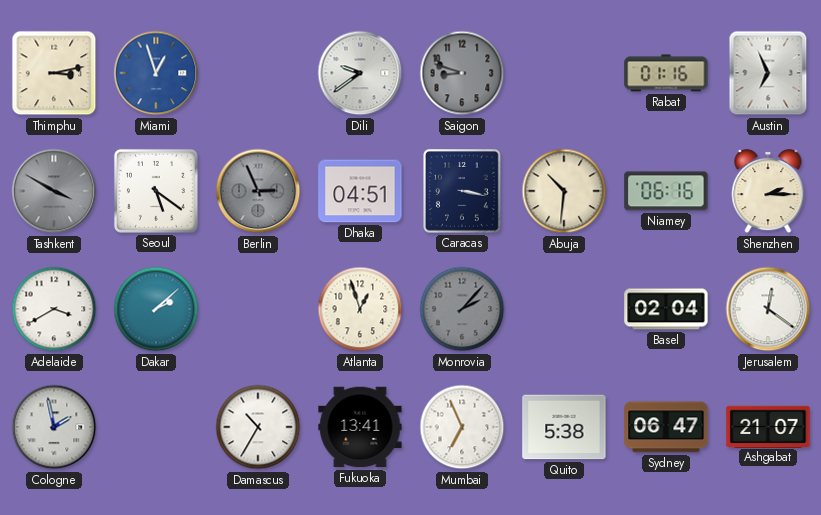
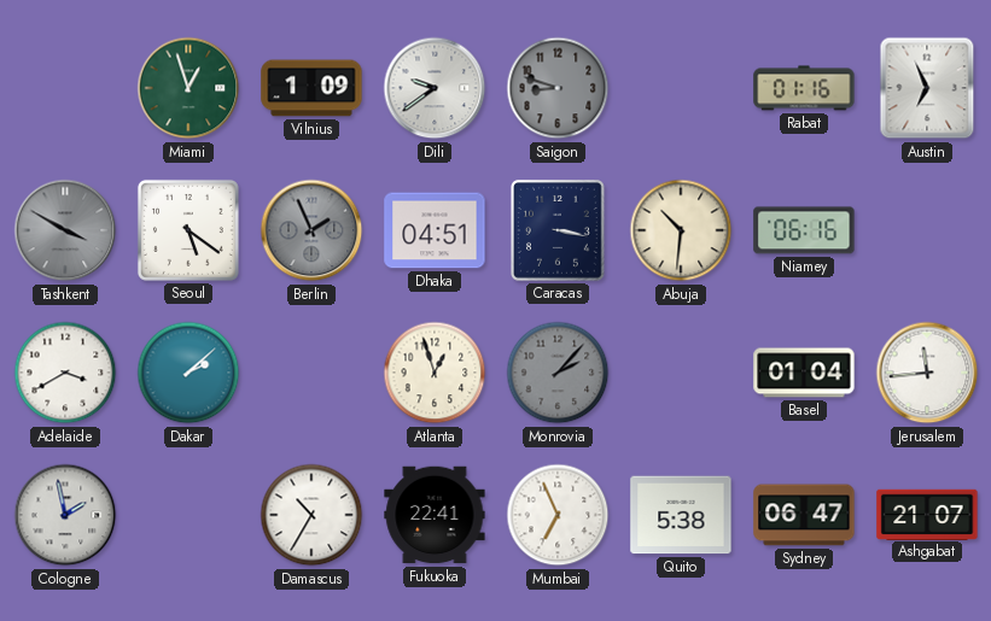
Thimphu: 3:13 -> none
Miami dial: blue -> green
Vilnius: none -> 1:09
Berlin: 2:56 -> 1:56
Shenzhen: 2:15 -> none
Basel: 02:04 -> 01:04
Jerusalem: 12:21 -> 11:44
Fukuoka: 13:41 -> 22:41
